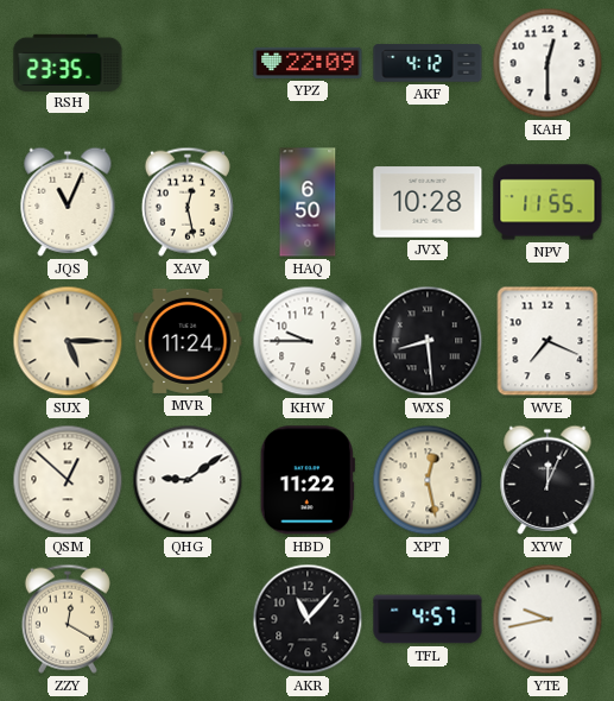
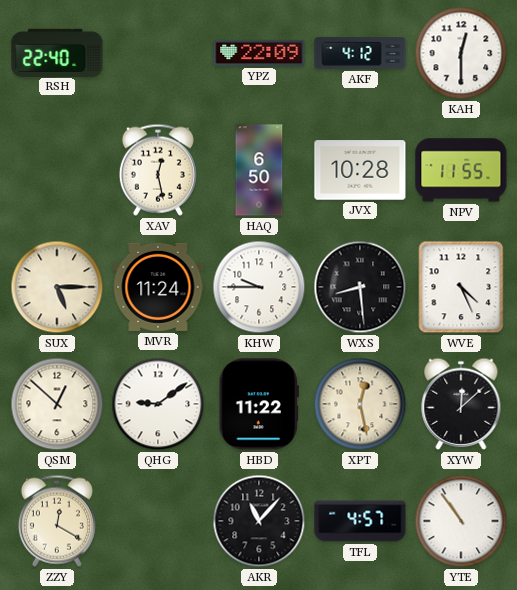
RSH: 23:35 -> 22:40
JQS: 11:04 -> none
WVE: 7:19 -> 4:26
XYW: 12:04 -> 12:08
YTE: 9:43 -> 10:54
